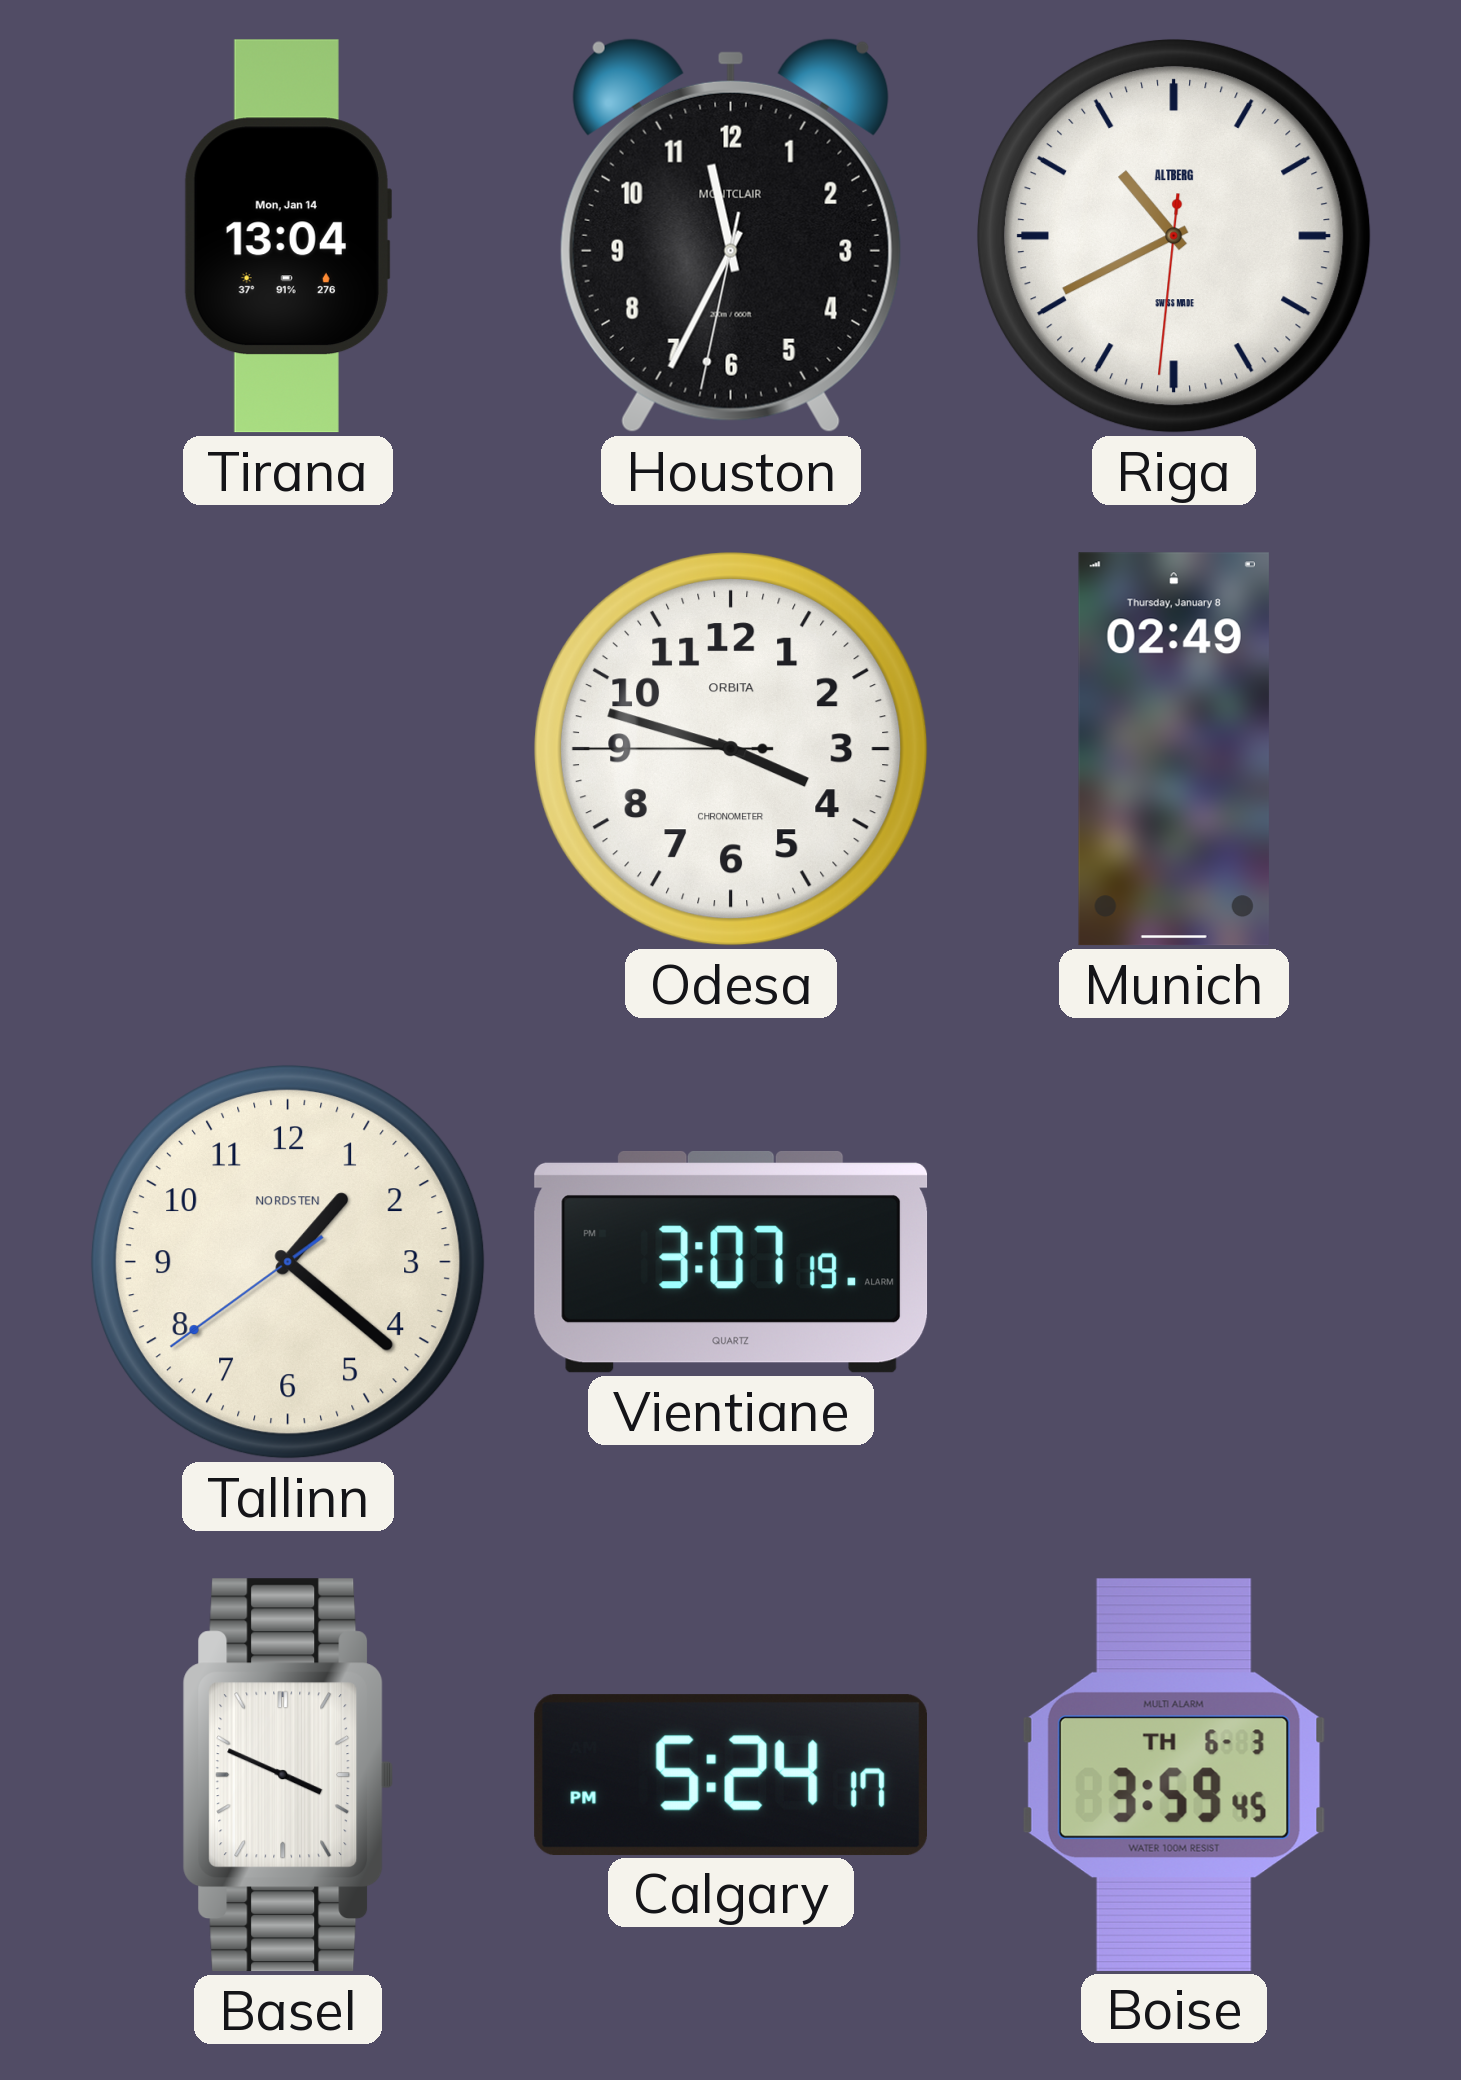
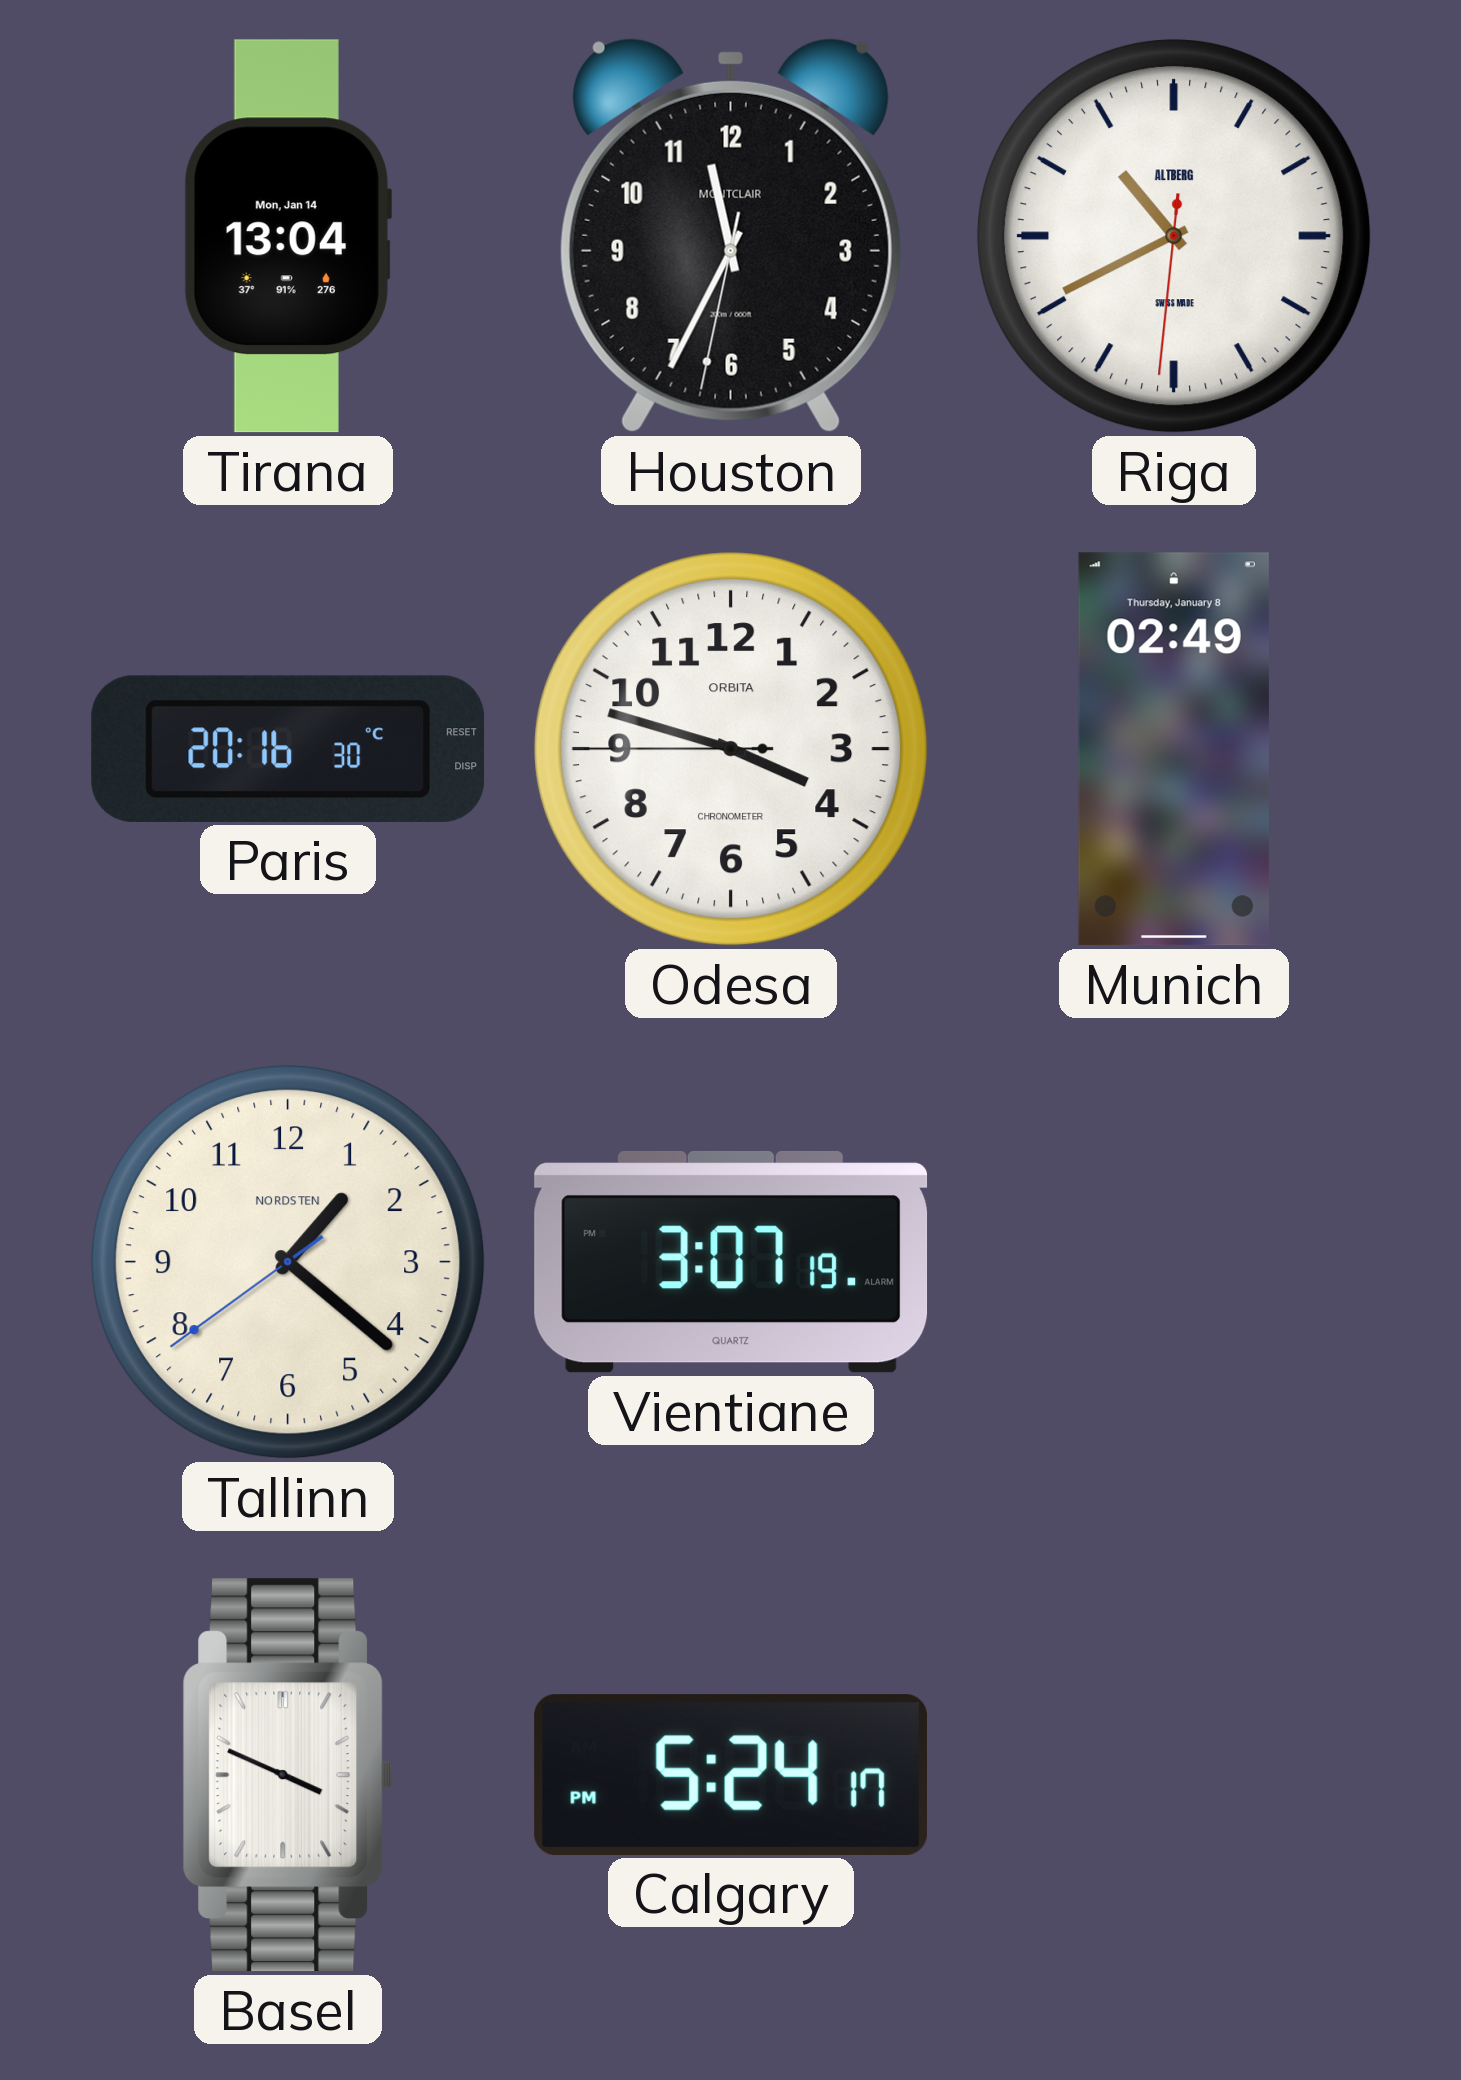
Paris: none -> 20:16
Boise: 3:59 -> none
